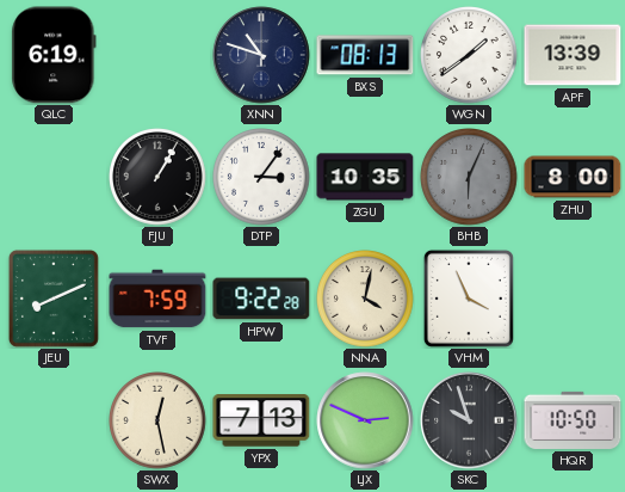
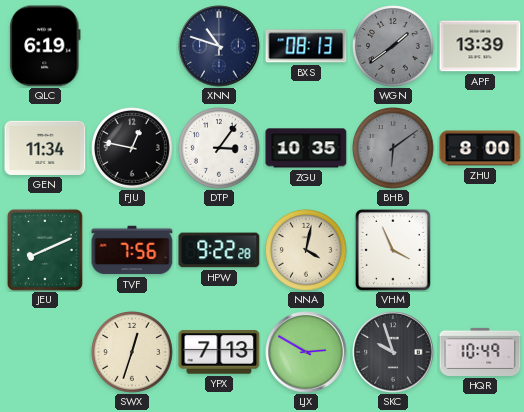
WGN dial: white -> grey
GEN: none -> 11:34
FJU: 1:05 -> 12:47
BHB: 6:04 -> 6:09
TVF: 7:59 -> 7:56
SWX: 12:28 -> 12:33
LJX: 2:49 -> 2:50
HQR: 10:50 -> 10:49
